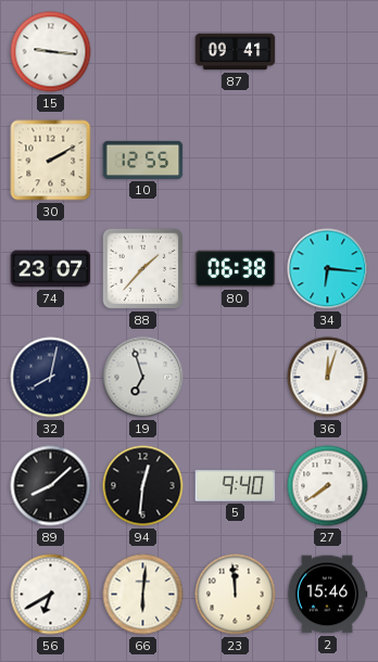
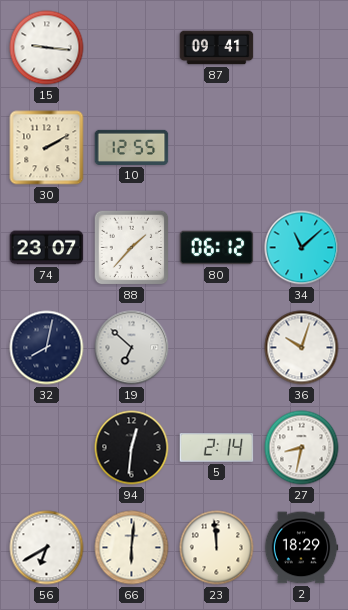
80: 06:38 -> 06:12
34: 6:16 -> 11:08
19: 6:57 -> 6:52
36: 12:03 -> 10:03
89: 8:08 -> none
5: 9:40 -> 2:14
27: 7:39 -> 8:32
2: 15:46 -> 18:29
